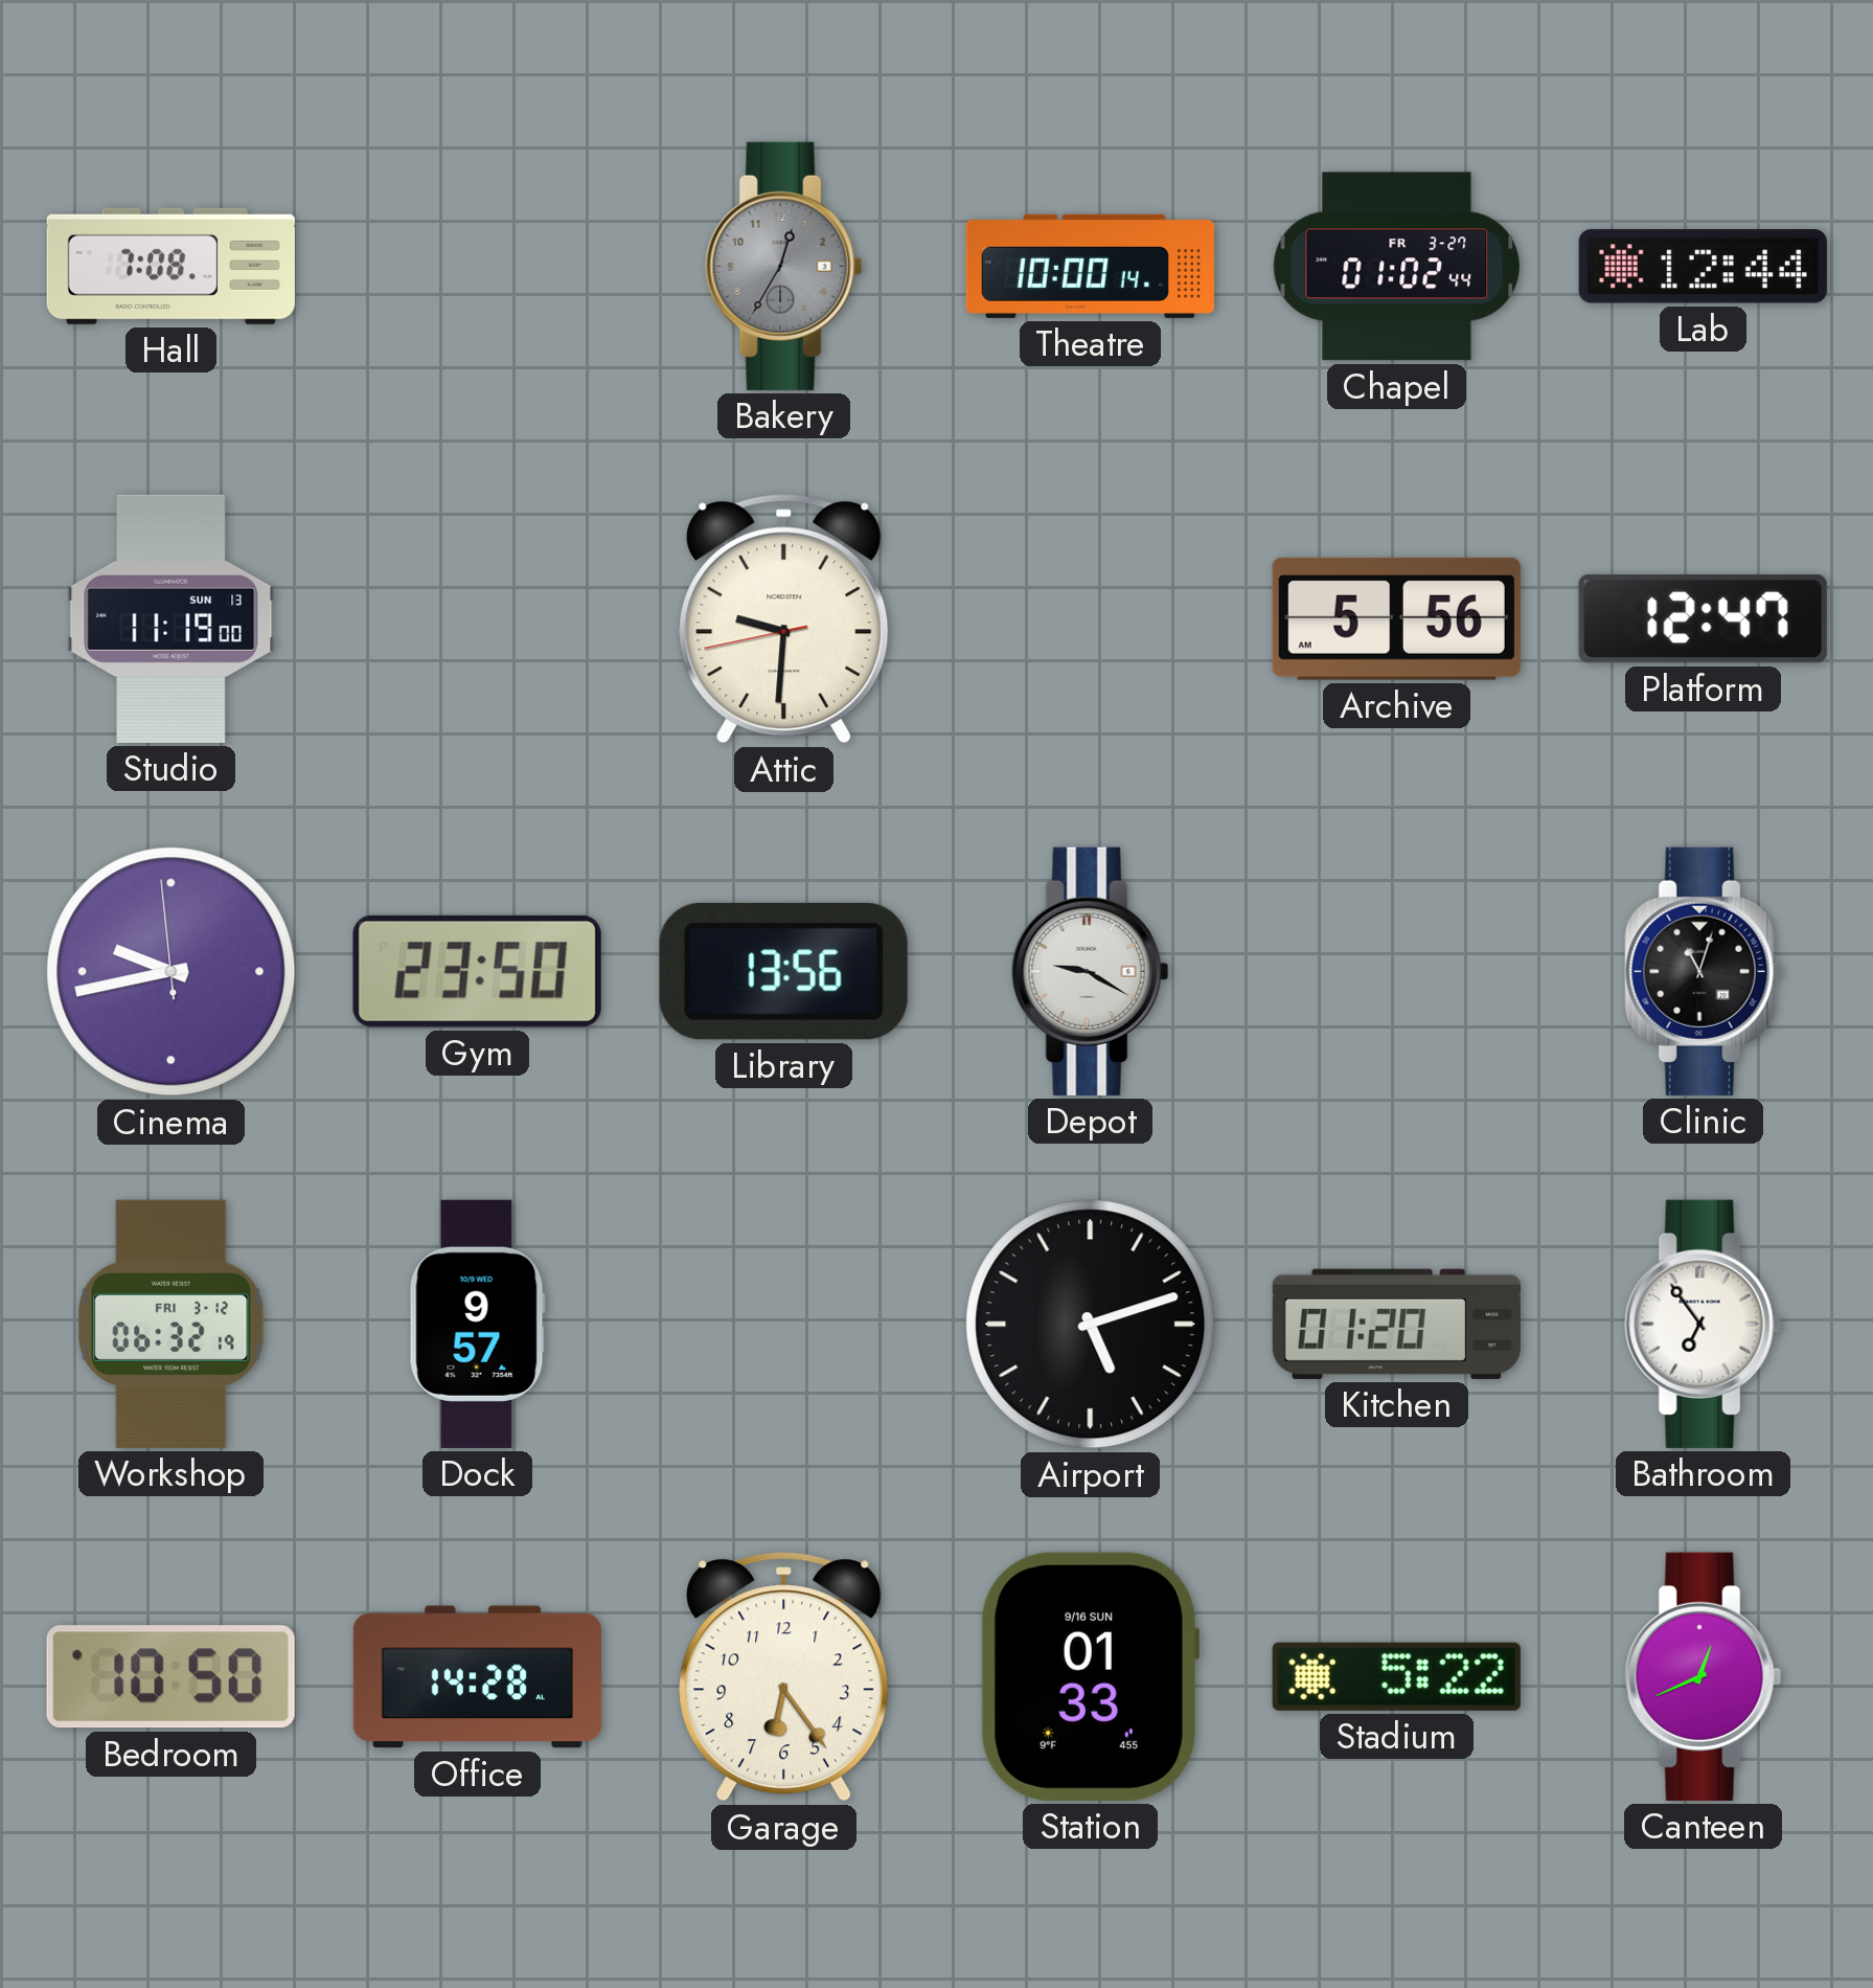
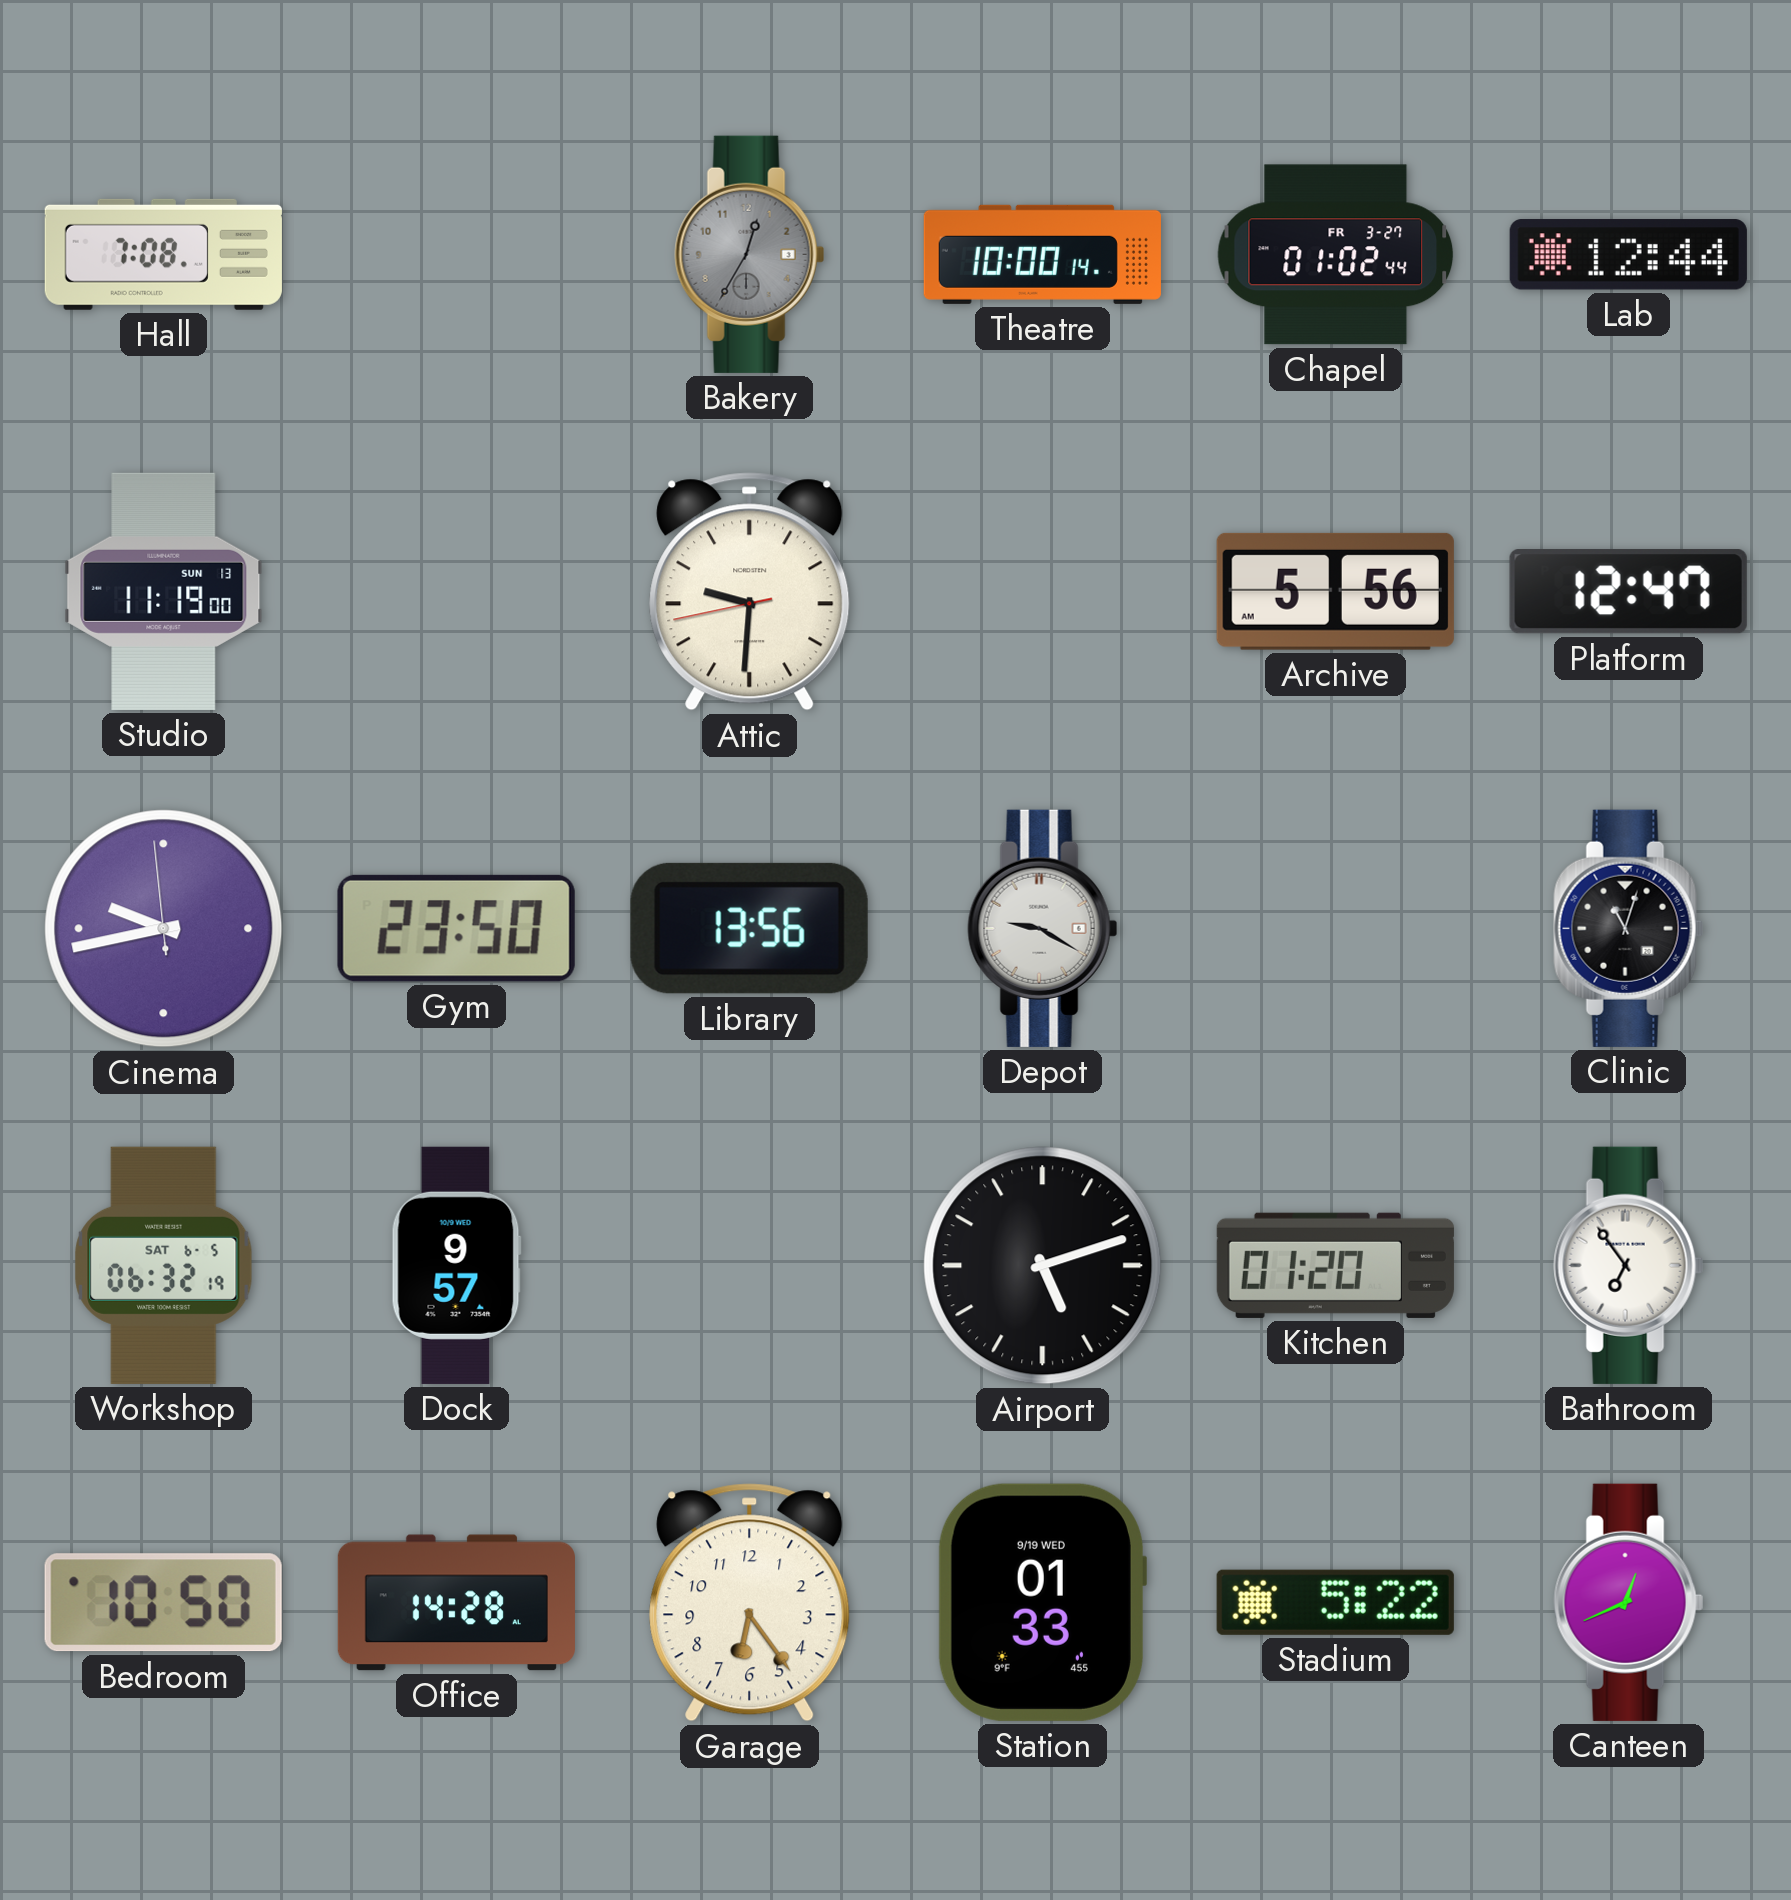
Workshop date: FRI 3-12 -> SAT 6-5
Station date: 9/16 SUN -> 9/19 WED
